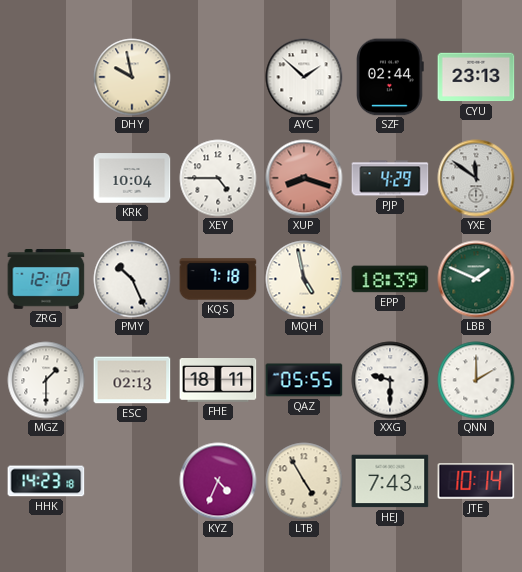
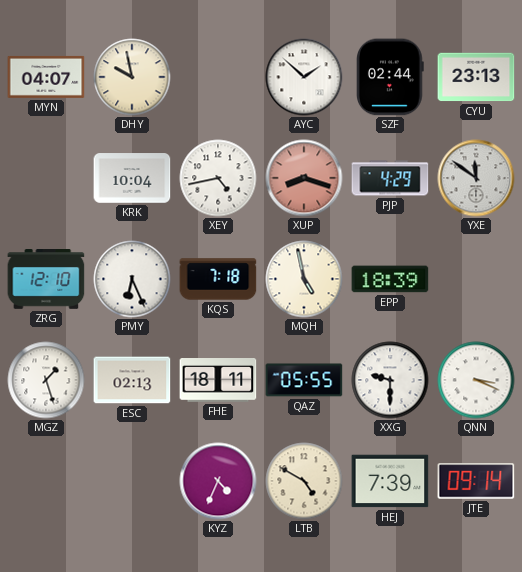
MYN: none -> 04:07
XEY: 4:45 -> 4:43
PMY: 10:26 -> 6:26
LBB: 1:49 -> none
MGZ: 1:30 -> 1:27
QNN: 2:00 -> 3:19
HHK: 14:23 -> none
LTB: 4:55 -> 4:50
HEJ: 7:43 -> 7:39
JTE: 10:14 -> 09:14
